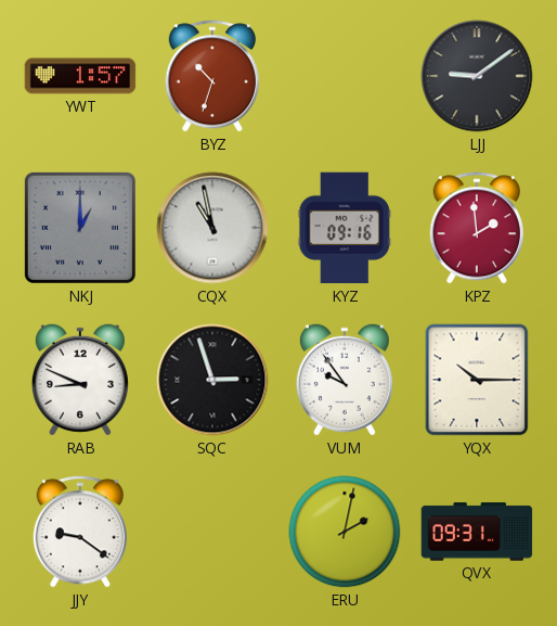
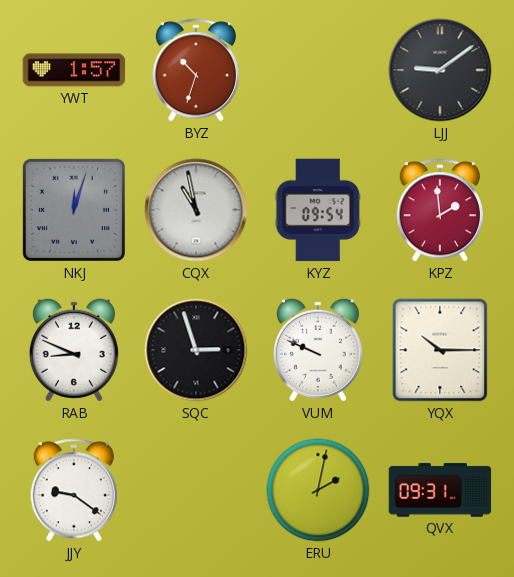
NKJ: 1:00 -> 12:03
KYZ: 09:16 -> 09:54
VUM: 9:54 -> 9:49
